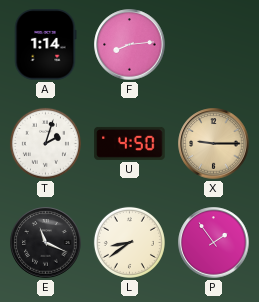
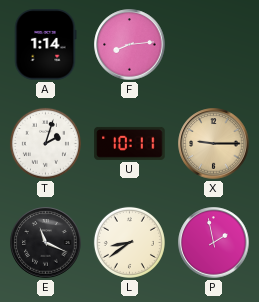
U: 4:50 -> 10:11
P: 1:54 -> 1:58
